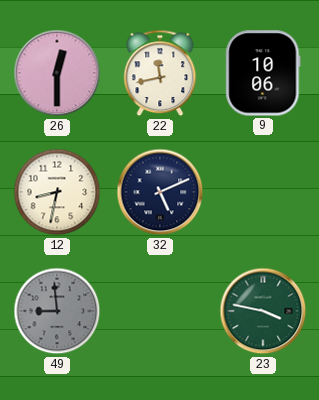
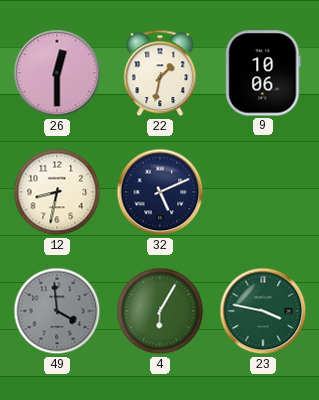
22: 11:43 -> 1:32
49: 8:59 -> 3:59
4: none -> 6:05
